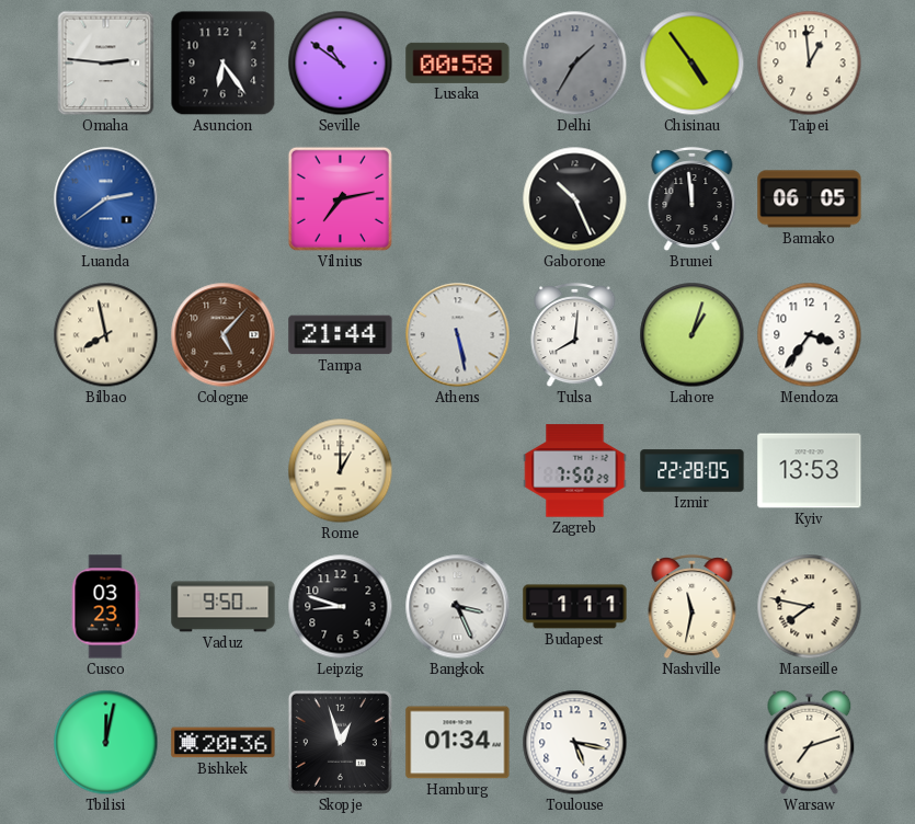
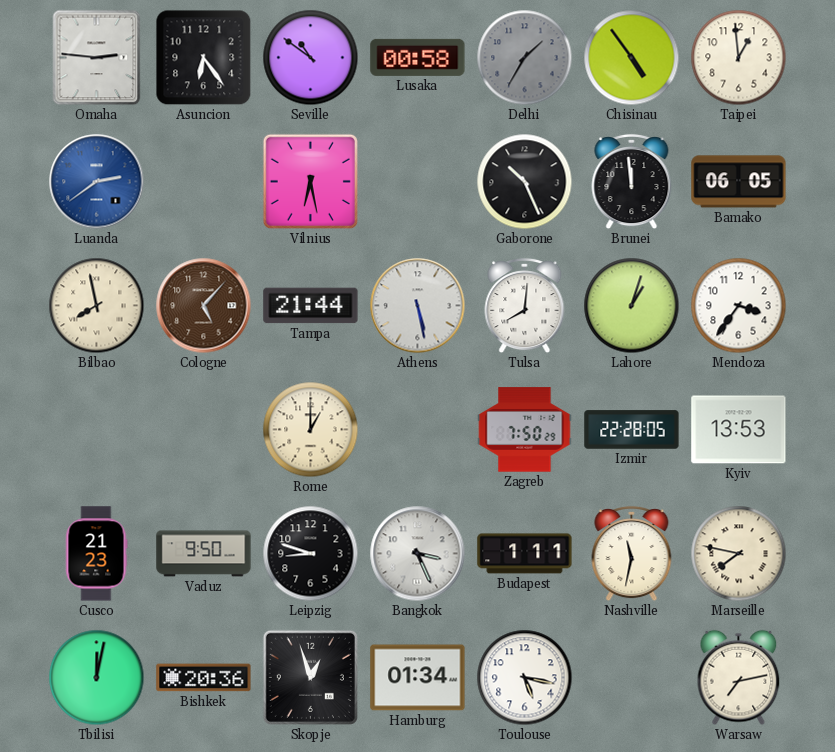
Vilnius: 7:13 -> 6:28
Cusco: 03:23 -> 21:23
Warsaw: 7:12 -> 7:13
